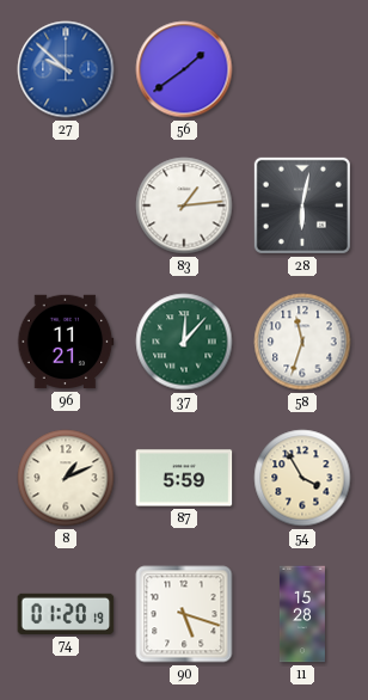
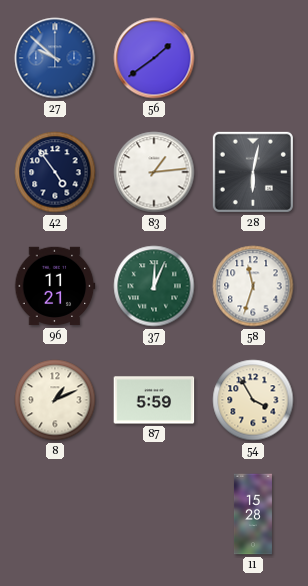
42: none -> 4:54
37: 12:07 -> 12:04
74: 01:20 -> none
90: 5:18 -> none
